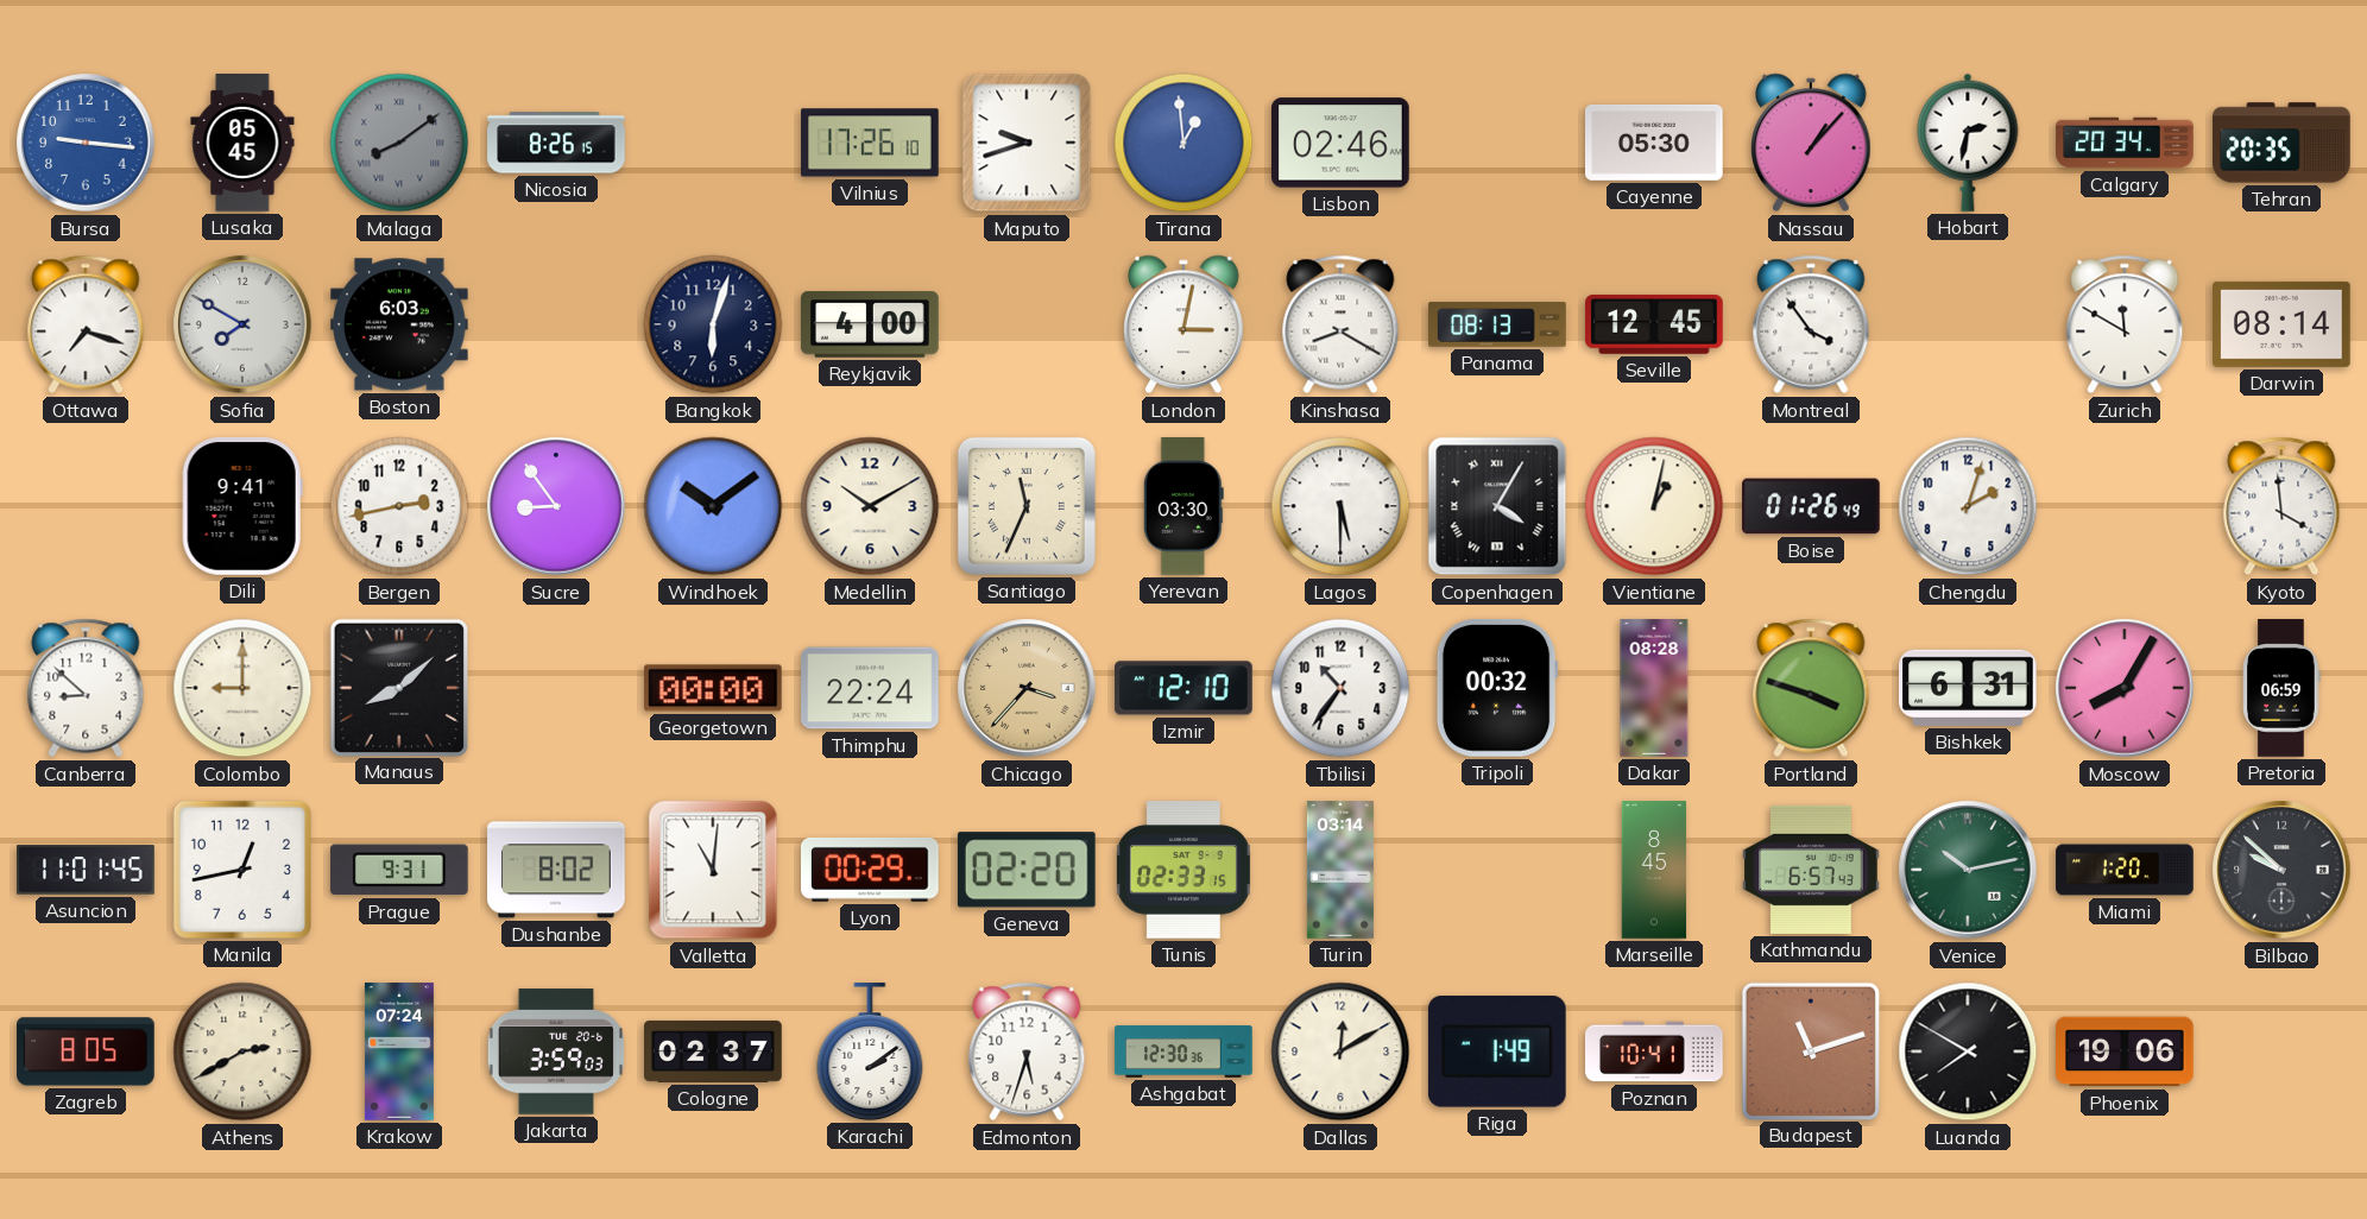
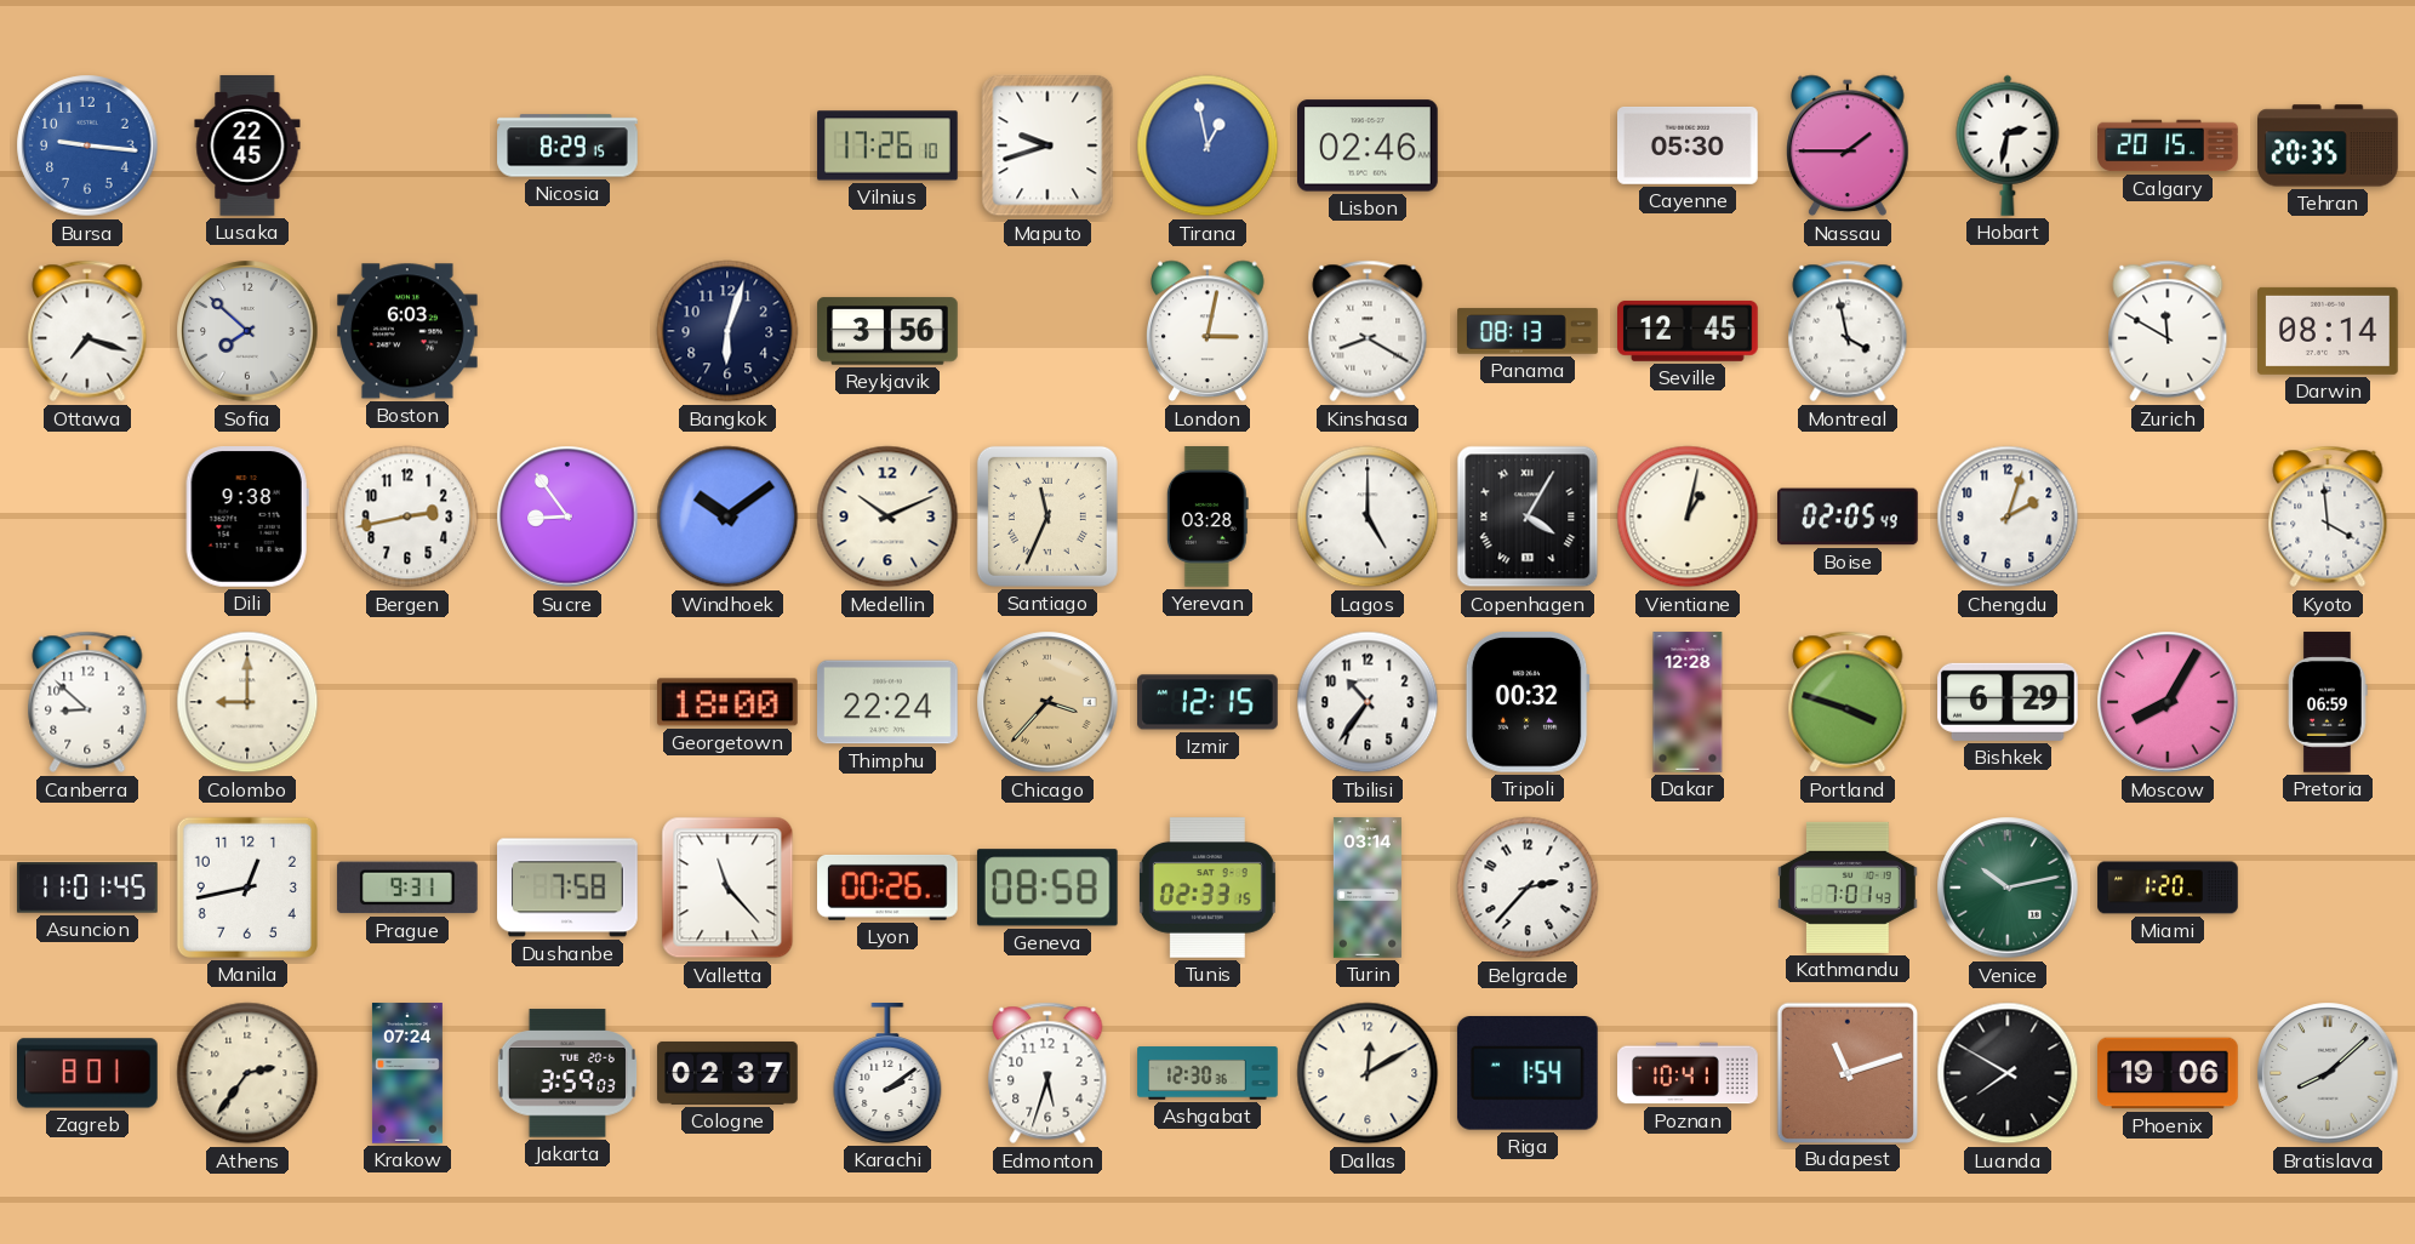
Lusaka: 05:45 -> 22:45
Malaga: 8:09 -> none
Nicosia: 8:26 -> 8:29
Tirana: 12:59 -> 12:58
Nassau: 1:07 -> 1:45
Calgary: 20:34 -> 20:15
Sofia: 7:50 -> 7:52
Reykjavik: 4:00 -> 3:56
Montreal: 3:54 -> 3:58
Dili: 9:41 -> 9:38
Medellin: 10:10 -> 10:11
Yerevan: 03:30 -> 03:28
Lagos: 5:30 -> 5:00
Boise: 01:26 -> 02:05
Manaus: 8:08 -> none
Georgetown: 00:00 -> 18:00
Izmir: 12:10 -> 12:15
Dakar: 08:28 -> 12:28
Bishkek: 6:31 -> 6:29
Dushanbe: 8:02 -> 7:58
Valletta: 11:01 -> 11:23
Lyon: 00:29 -> 00:26
Geneva: 02:20 -> 08:58
Belgrade: none -> 2:37
Marseille: 8:45 -> none
Kathmandu: 6:57 -> 7:01
Bilbao: 9:52 -> none
Zagreb: 8:05 -> 8:01
Athens: 2:40 -> 2:36
Riga: 1:49 -> 1:54
Bratislava: none -> 8:08
